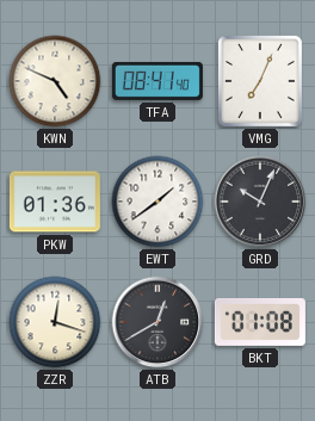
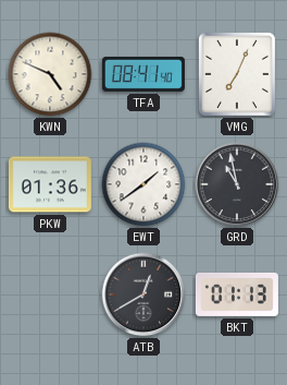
GRD: 10:04 -> 10:58
ZZR: 12:18 -> none
BKT: 01:08 -> 01:13
